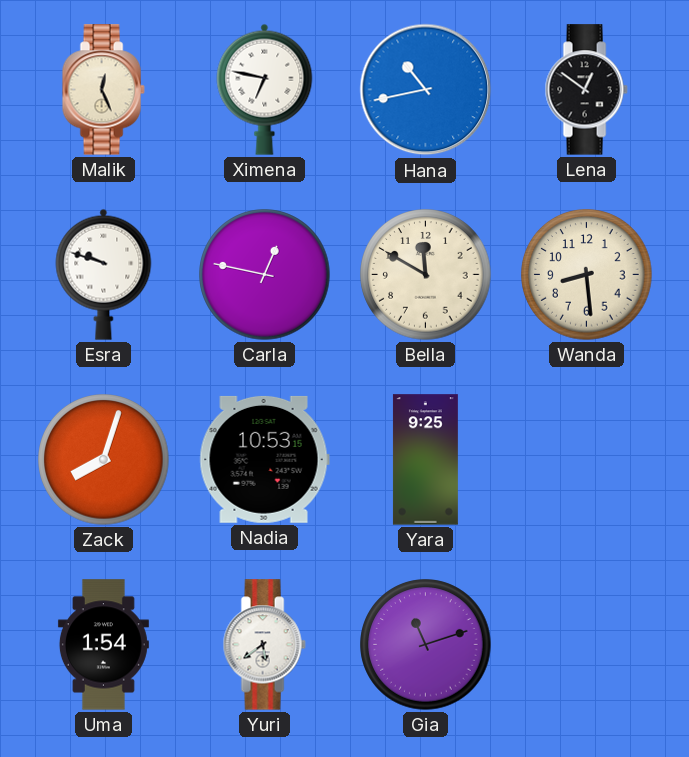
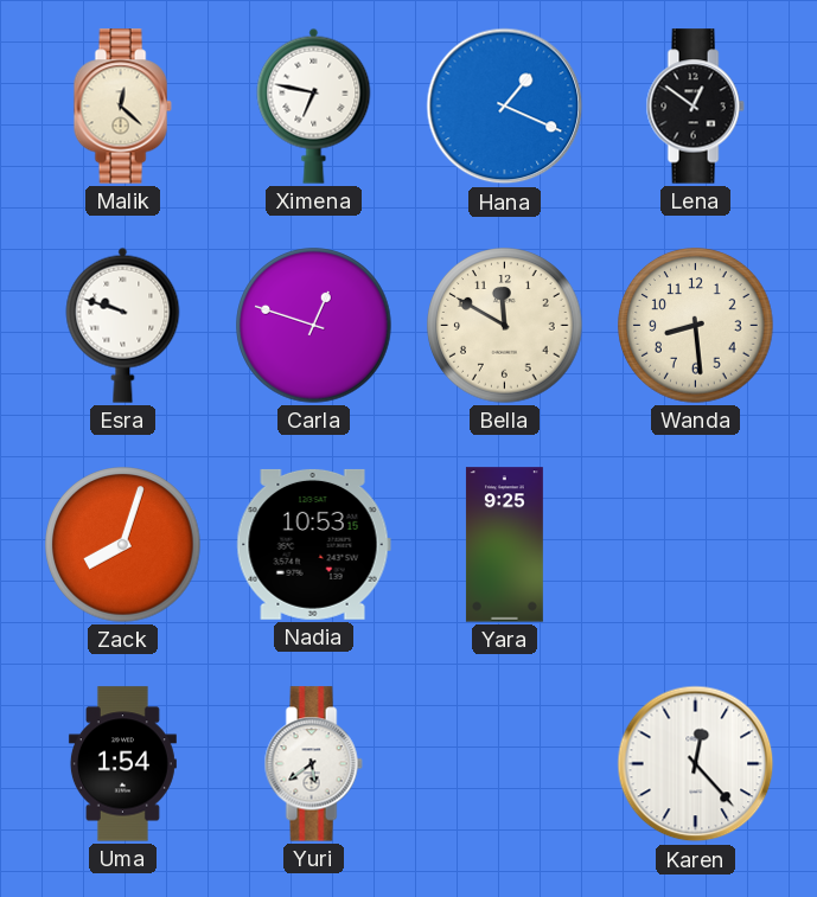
Malik: 12:26 -> 12:22
Hana: 10:43 -> 1:19
Carla: 12:47 -> 12:48
Gia: 11:12 -> none
Karen: none -> 12:23
